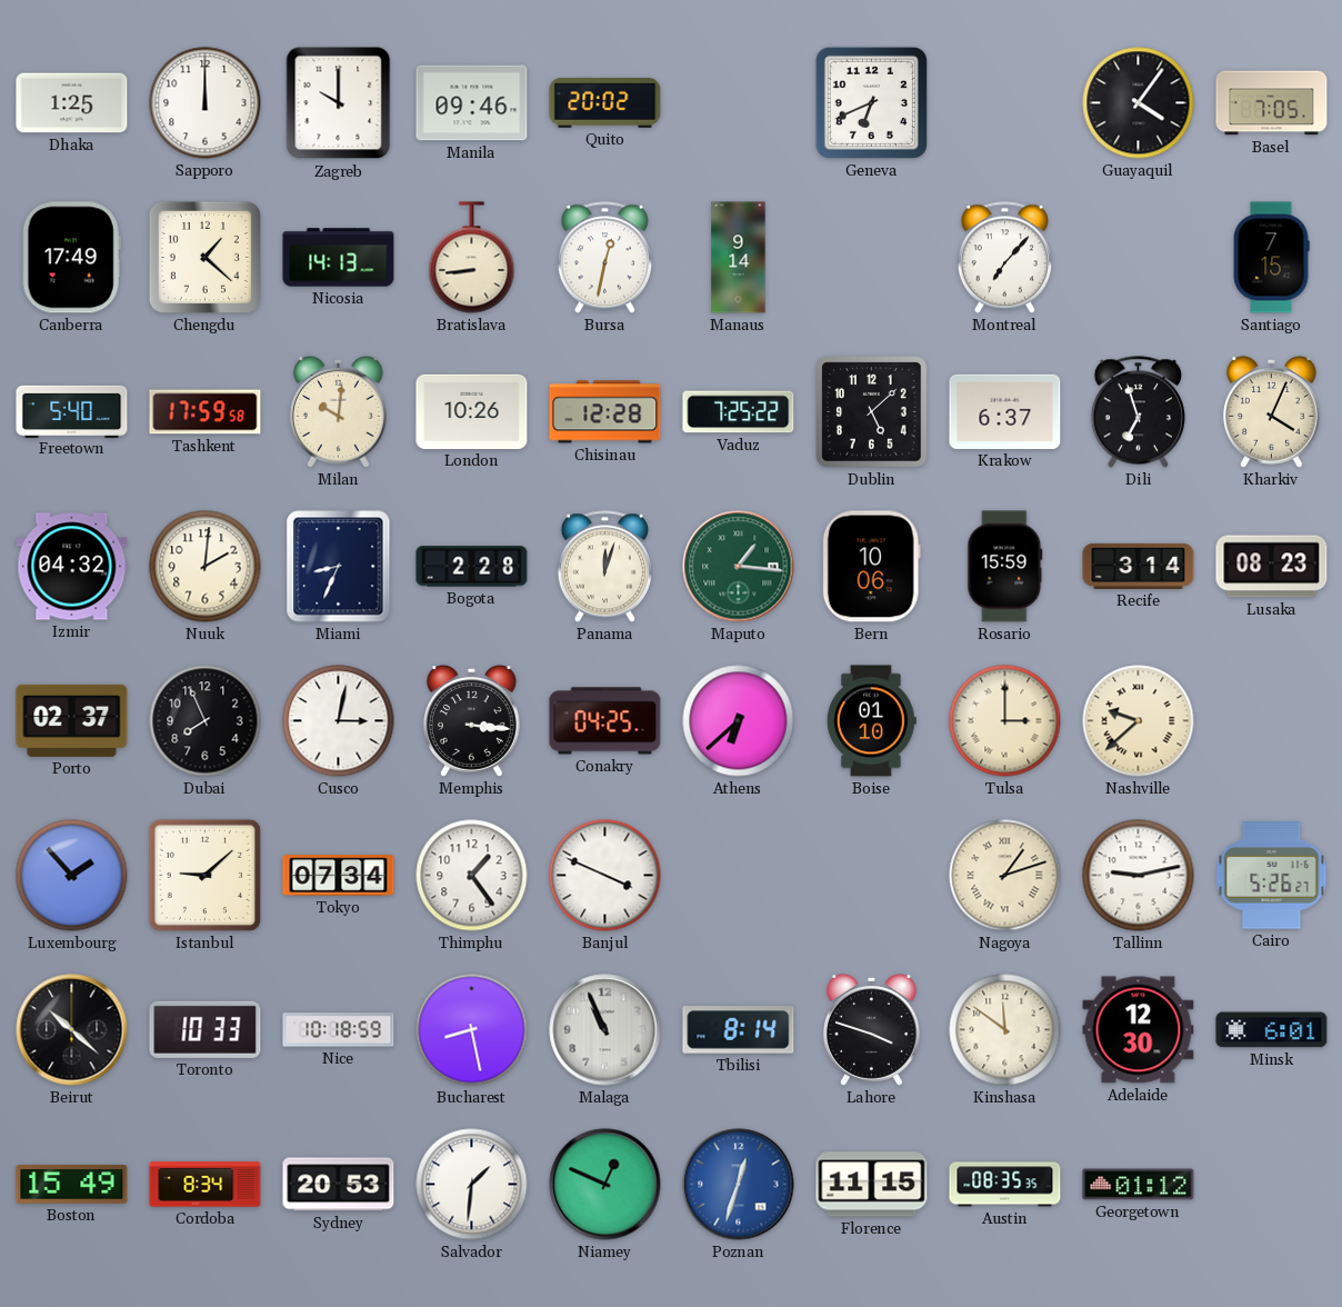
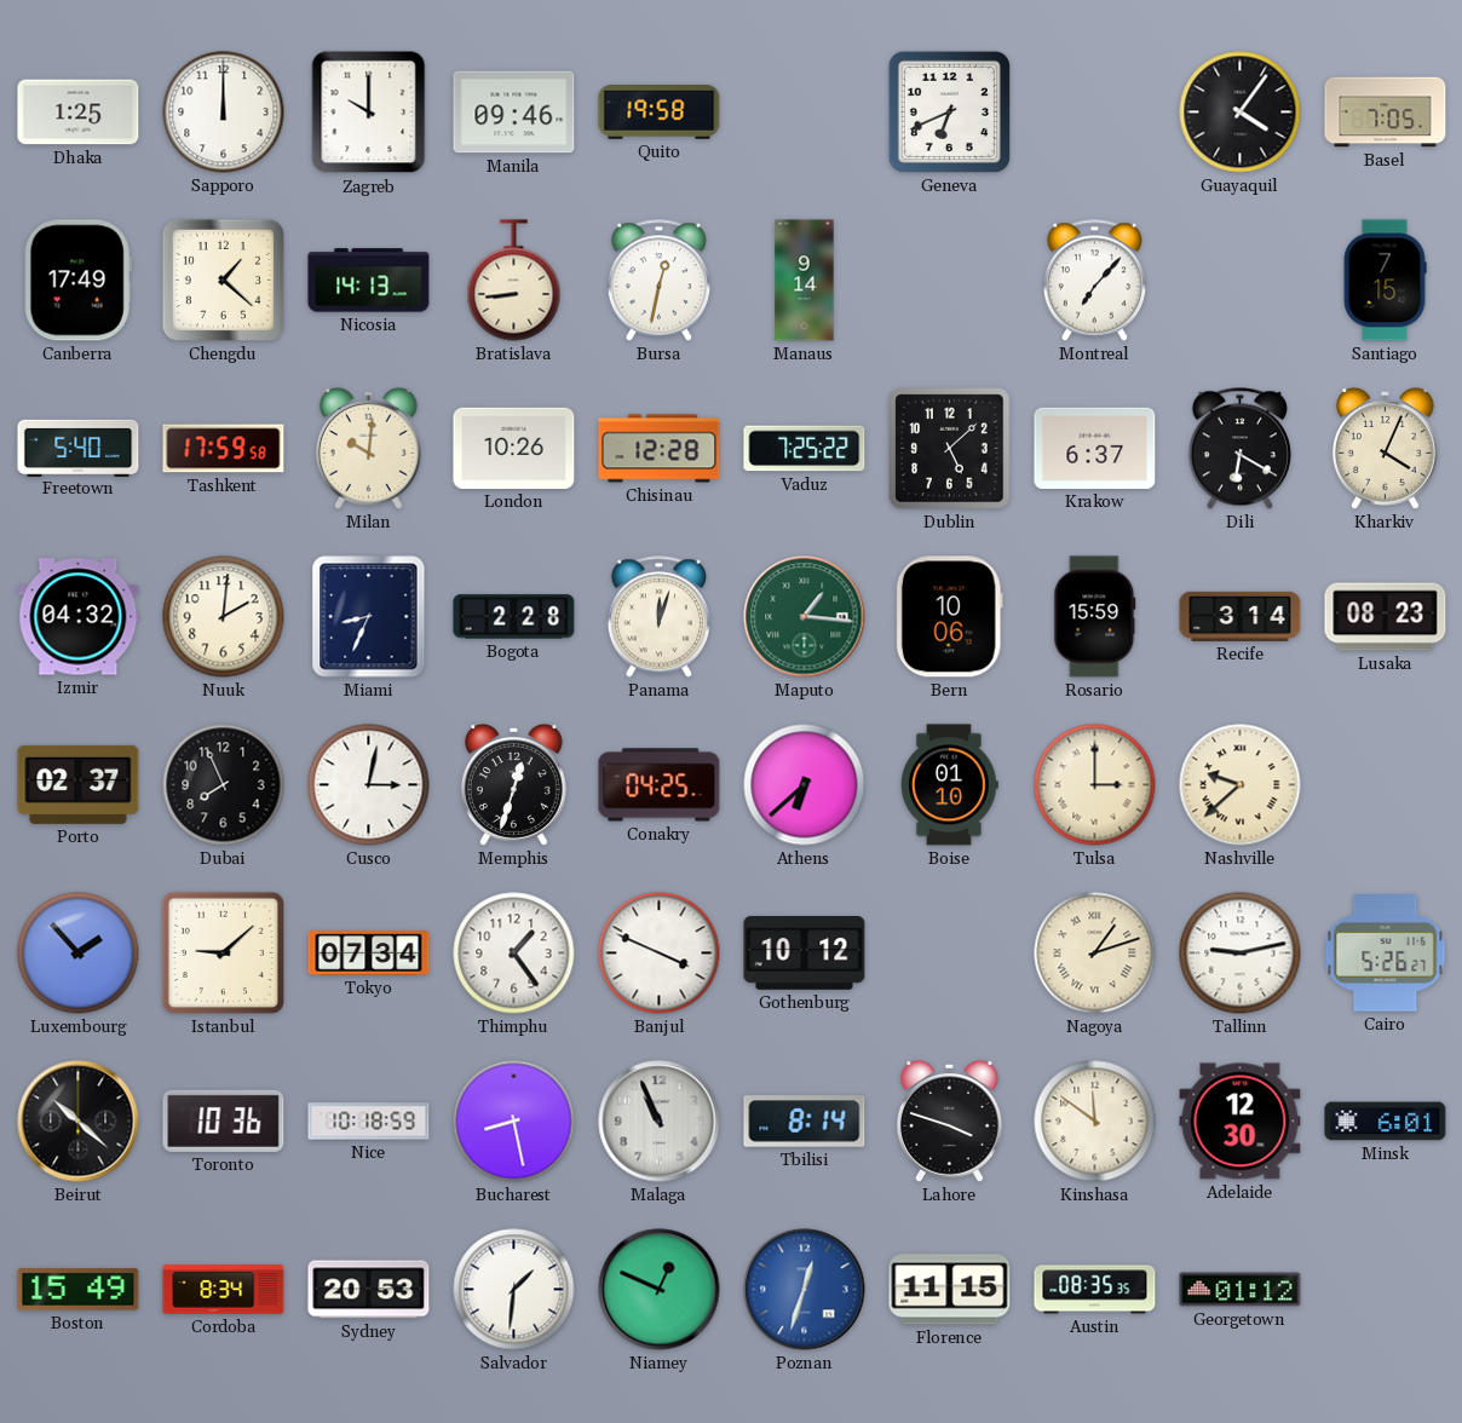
Quito: 20:02 -> 19:58
Dili: 6:57 -> 6:20
Memphis: 3:16 -> 12:33
Gothenburg: none -> 10:12
Toronto: 10:33 -> 10:36
